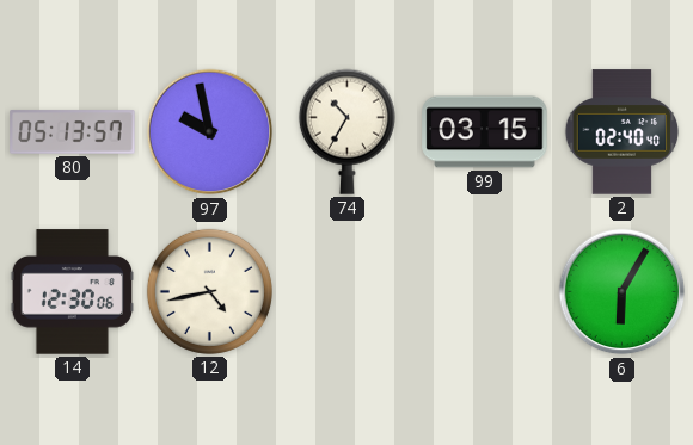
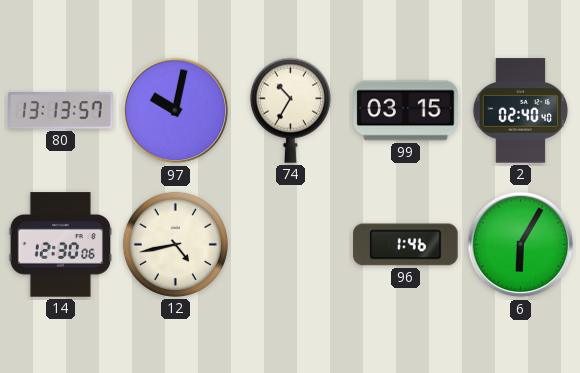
80: 05:13 -> 13:13
97: 9:58 -> 10:02
96: none -> 1:46
